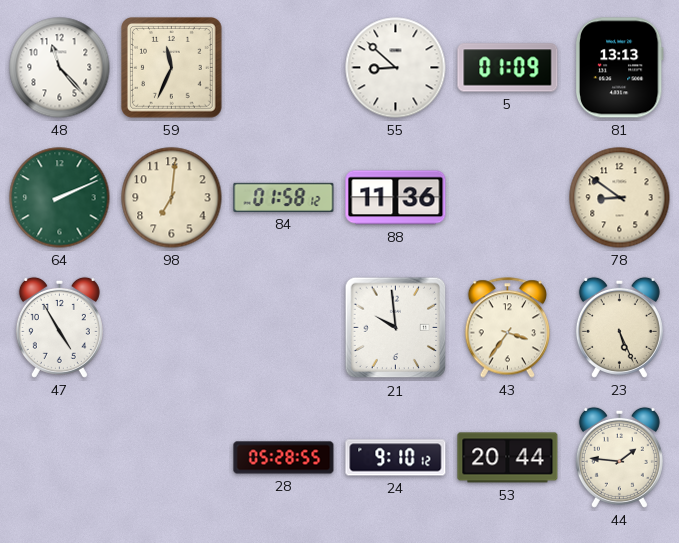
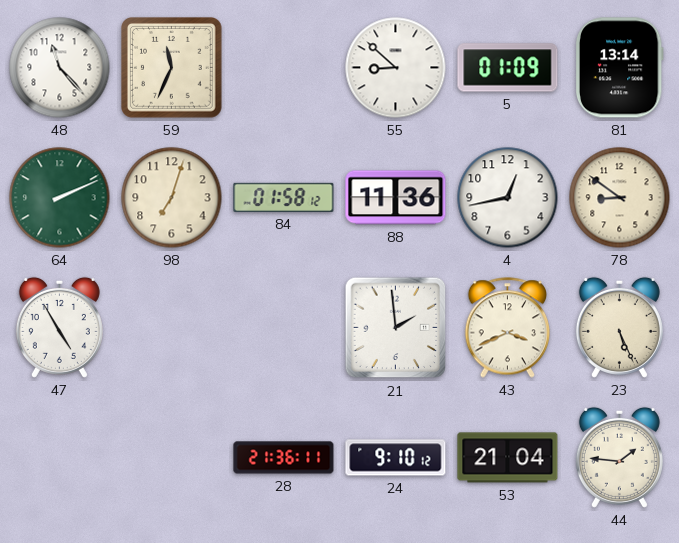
81: 13:13 -> 13:14
98: 7:01 -> 7:03
4: none -> 12:43
21: 9:59 -> 1:59
43: 3:36 -> 3:41
28: 05:28 -> 21:36
53: 20:44 -> 21:04
